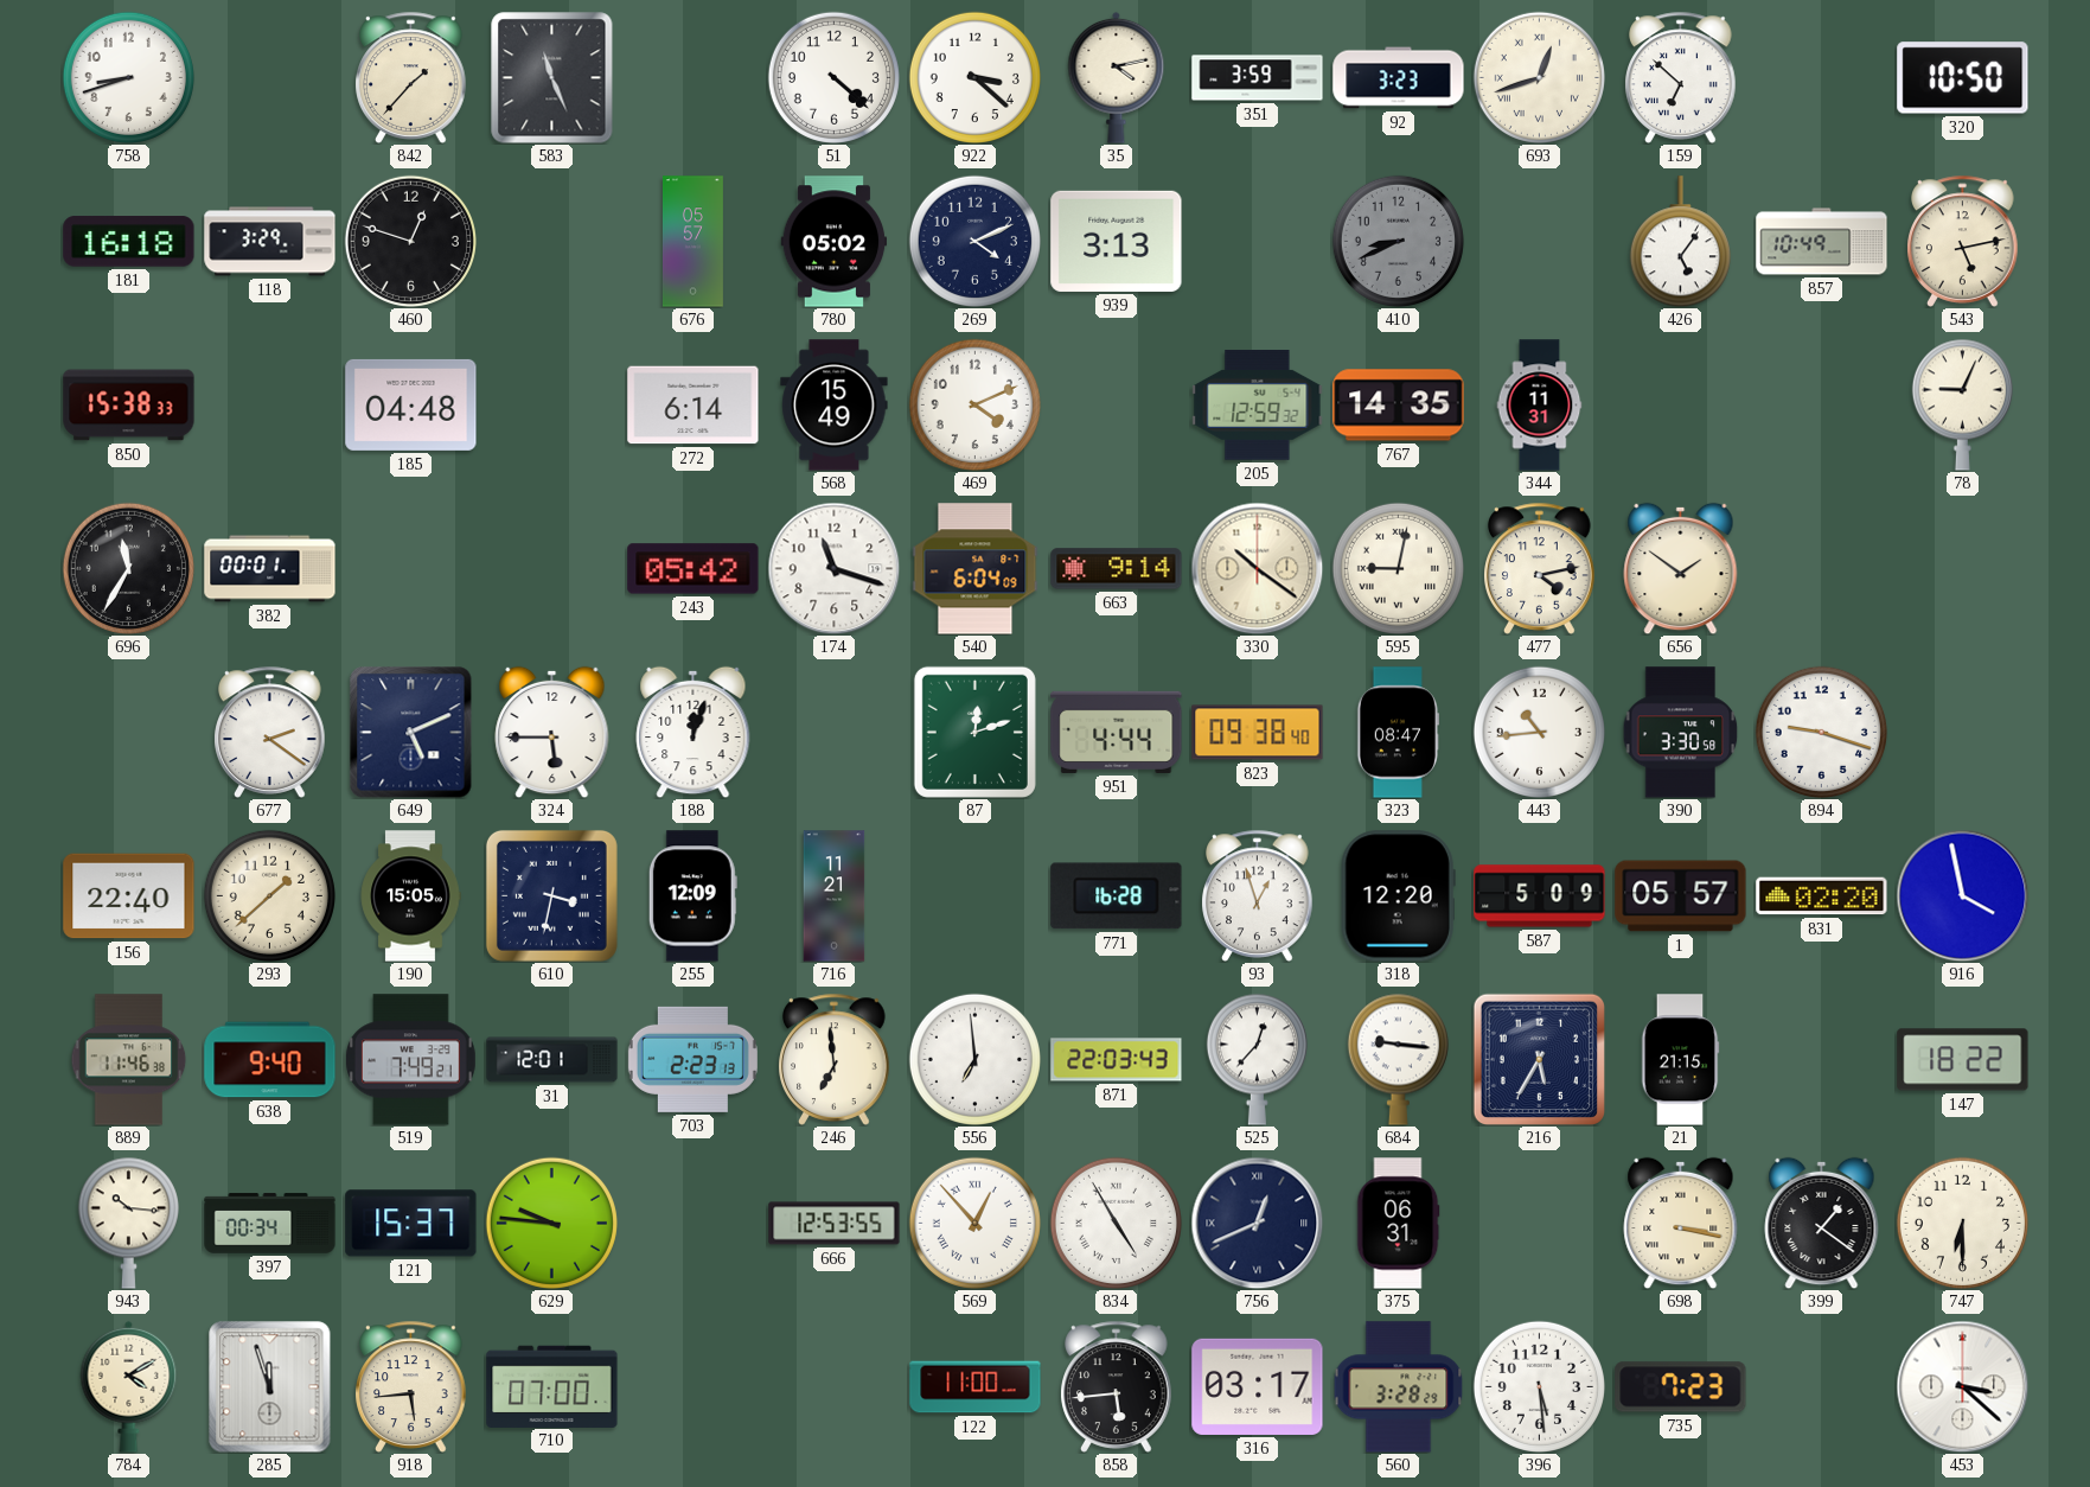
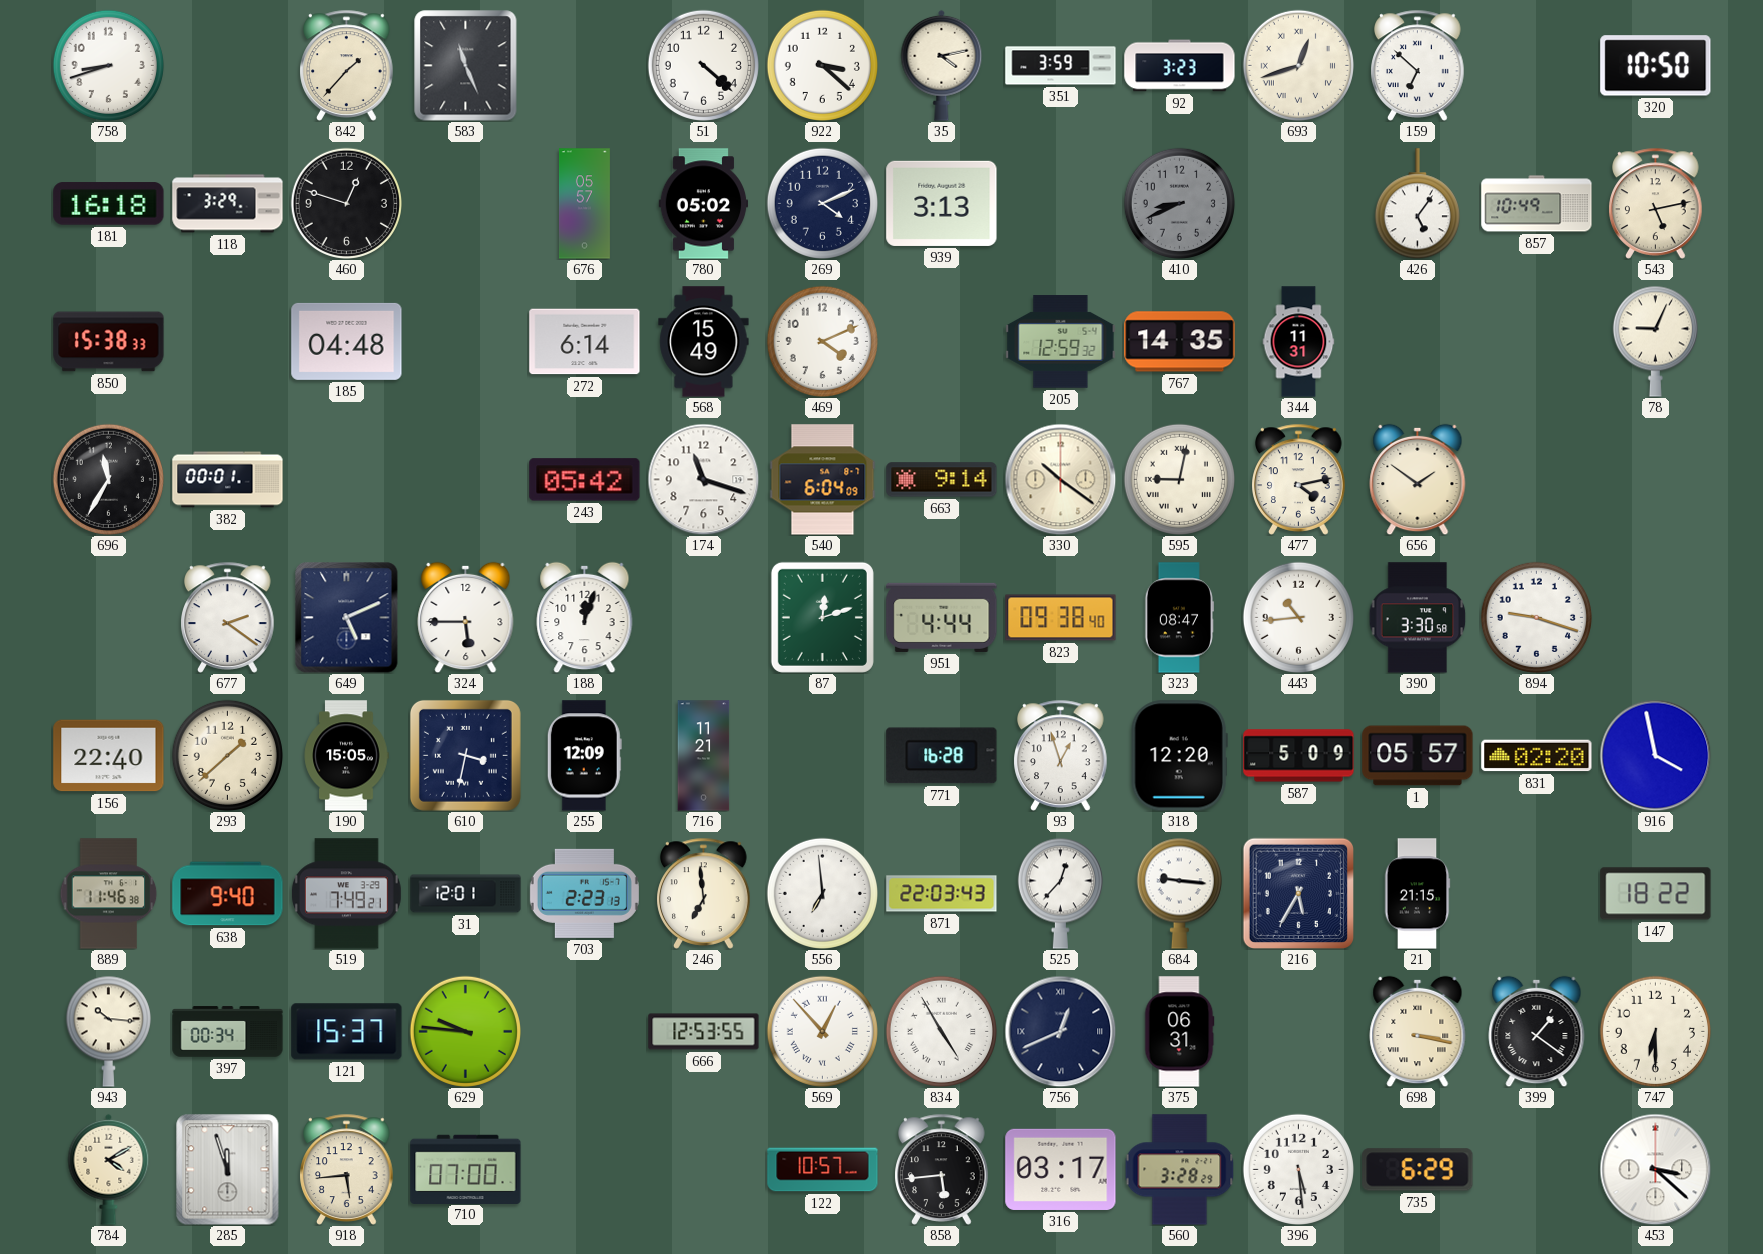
122: 11:00 -> 10:57
735: 7:23 -> 6:29
